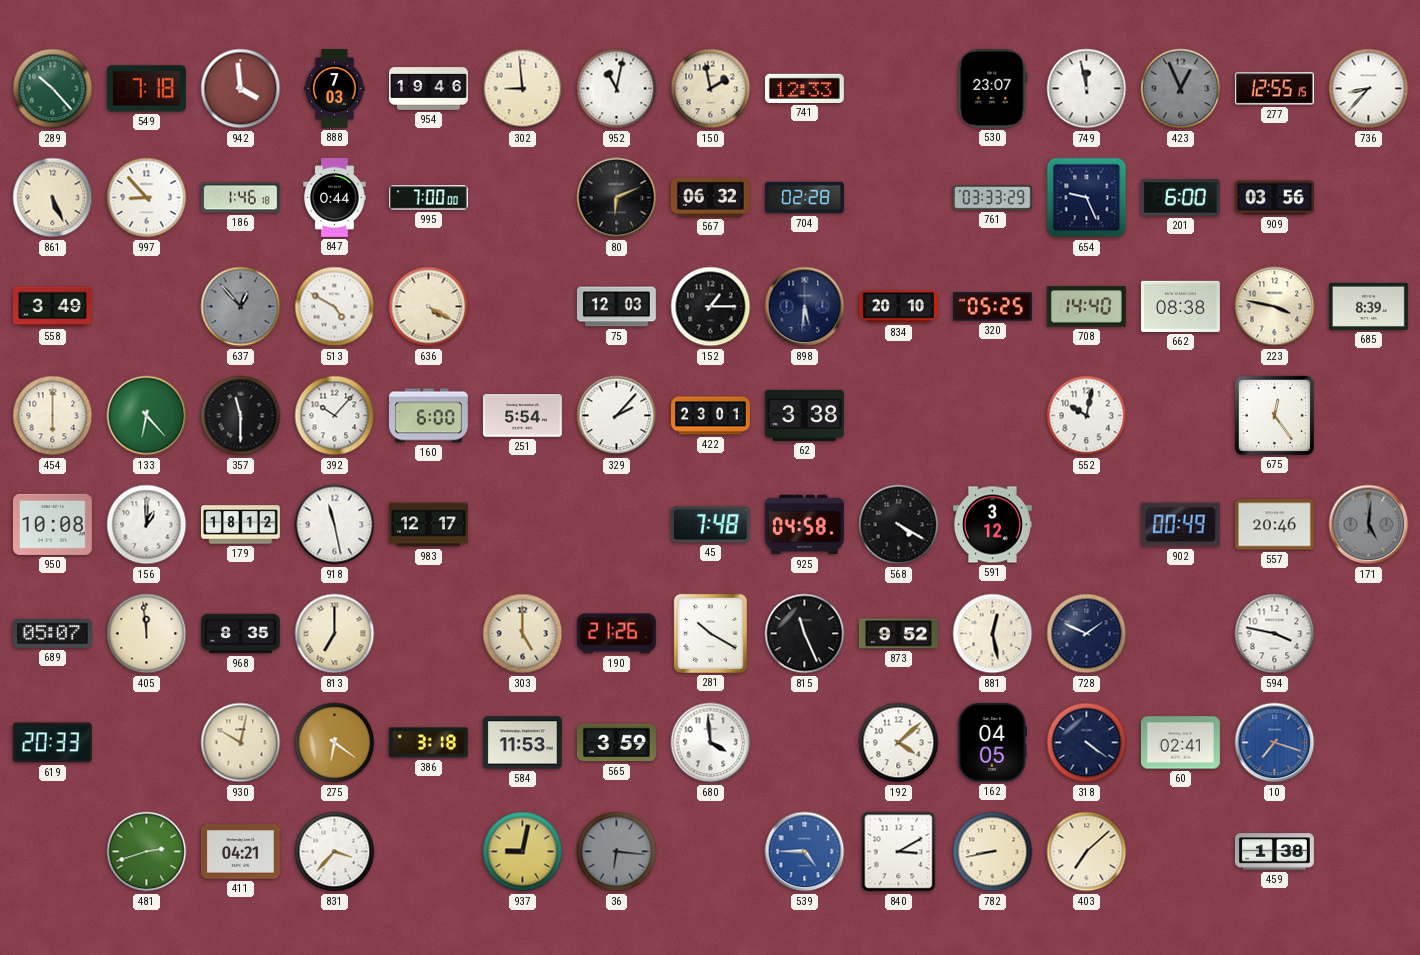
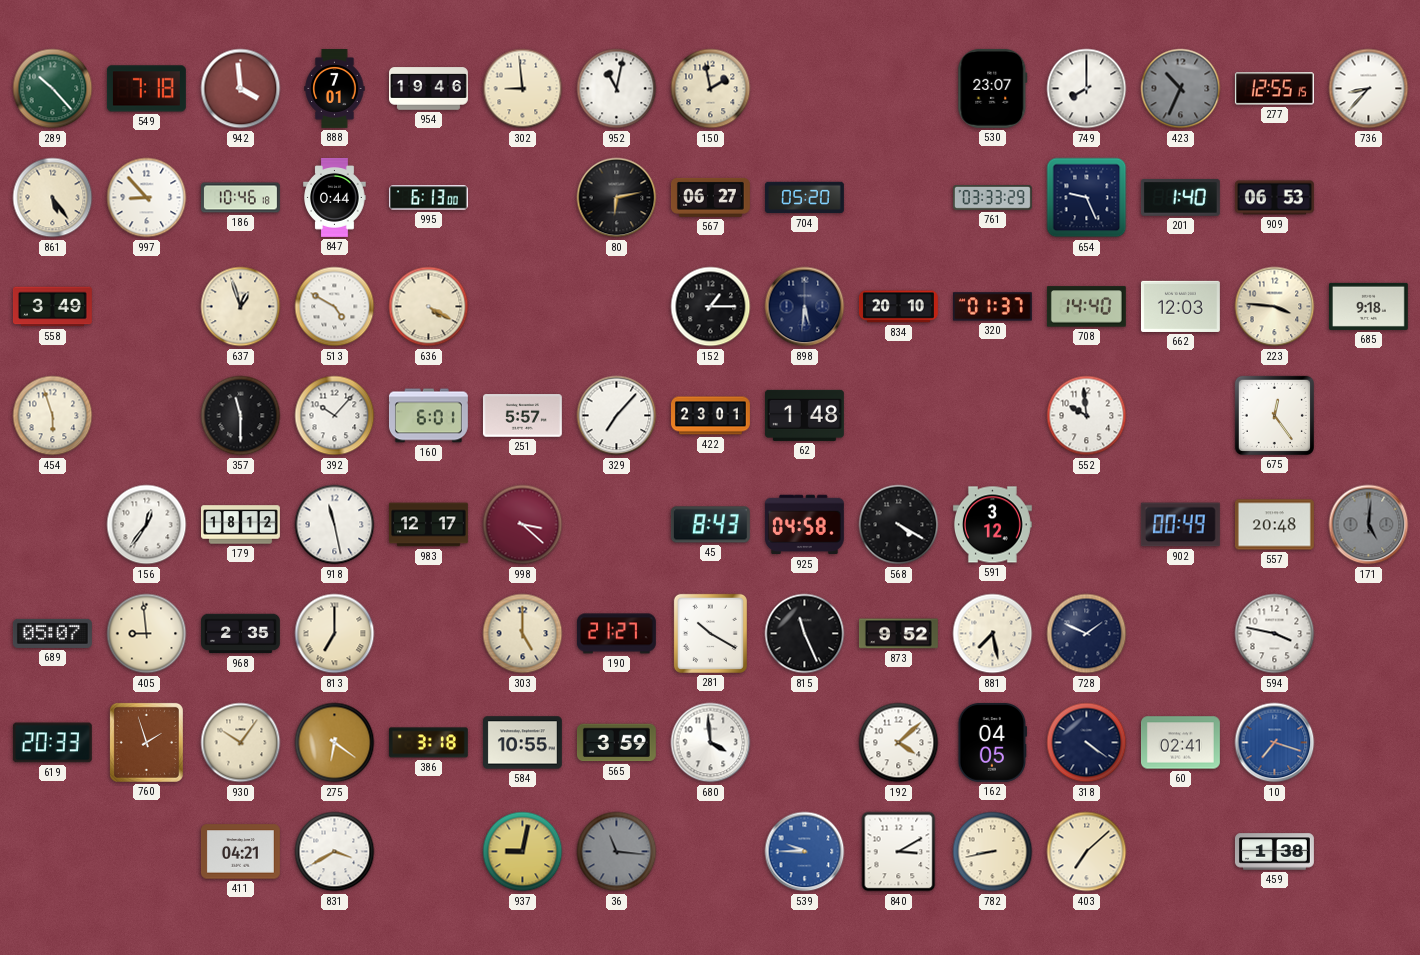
888: 7:03 -> 7:01
741: 12:33 -> none
749: 11:58 -> 8:00
423: 12:56 -> 10:34
861: 5:26 -> 5:24
186: 1:46 -> 10:46
995: 7:00 -> 6:13
80: 6:11 -> 6:13
567: 06:32 -> 06:27
704: 02:28 -> 05:20
201: 6:00 -> 1:40
909: 03:56 -> 06:53
637: 12:53 -> 12:57
637 dial: grey -> cream
75: 12:03 -> none
320: 05:25 -> 01:37
662: 08:38 -> 12:03
223: 3:47 -> 3:46
685: 8:39 -> 9:18
454: 6:00 -> 5:57
133: 6:23 -> none
160: 6:00 -> 6:01
251: 5:54 -> 5:57
329: 2:07 -> 7:07
62: 3:38 -> 1:48
552: 10:02 -> 9:59
950: 10:08 -> none
156: 1:00 -> 12:36
998: none -> 3:22
45: 7:48 -> 8:43
557: 20:46 -> 20:48
405: 11:59 -> 8:59
968: 8:35 -> 2:35
190: 21:26 -> 21:27
881: 12:28 -> 7:28
760: none -> 1:57
930: 10:02 -> 10:06
584: 11:53 -> 10:55
481: 2:42 -> none
831: 3:37 -> 3:40
36: 6:16 -> 11:16
539: 4:45 -> 9:45
